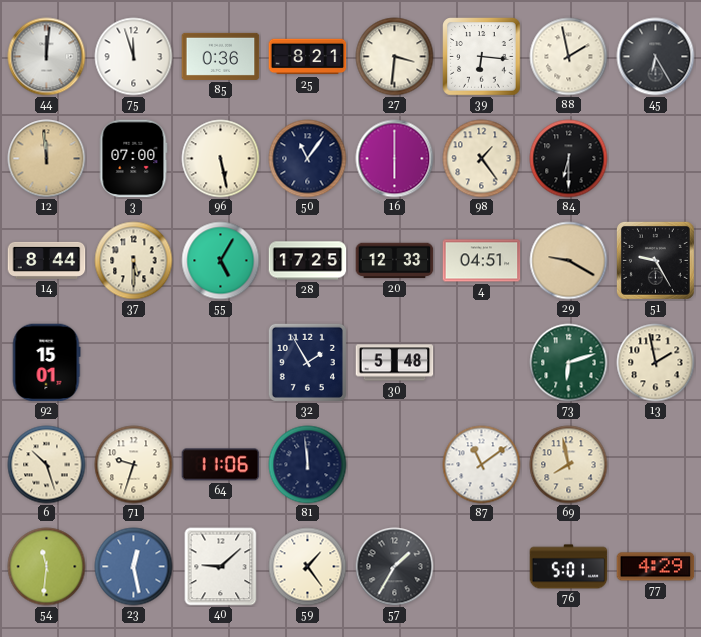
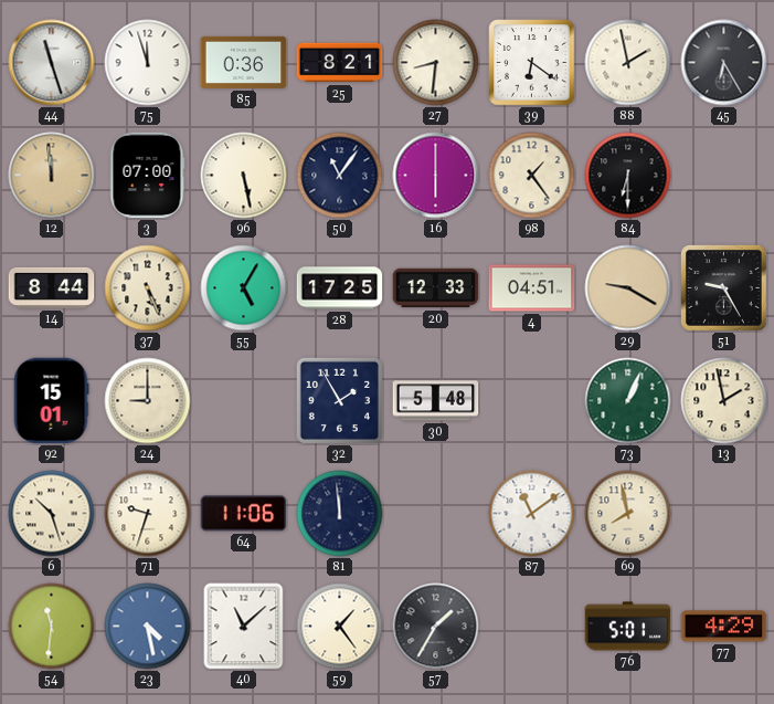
44: 12:01 -> 11:27
27: 3:31 -> 8:31
39: 6:16 -> 6:21
37: 5:30 -> 5:26
24: none -> 9:00
73: 6:12 -> 1:04
23: 12:28 -> 4:28
40: 9:08 -> 11:08
